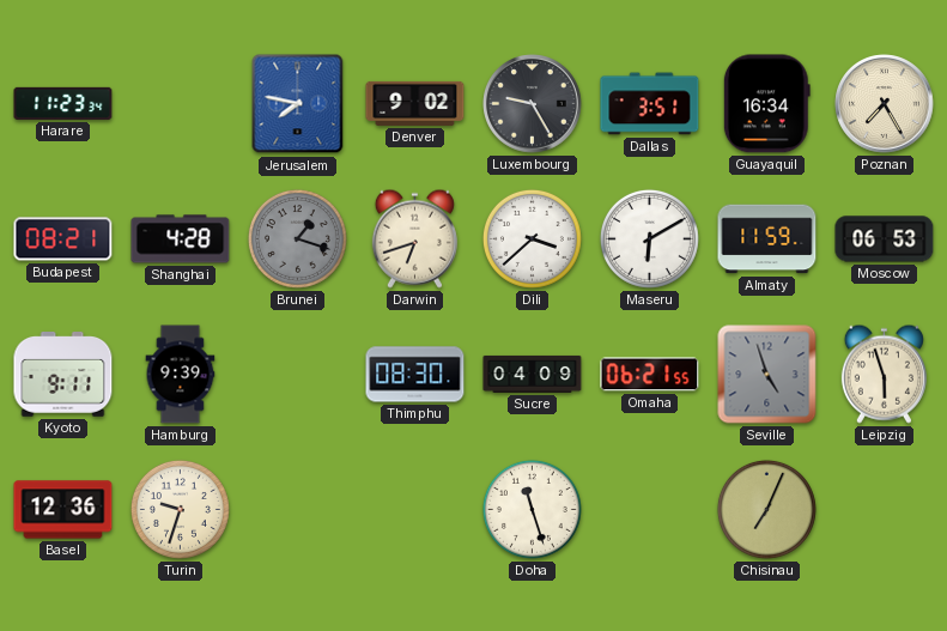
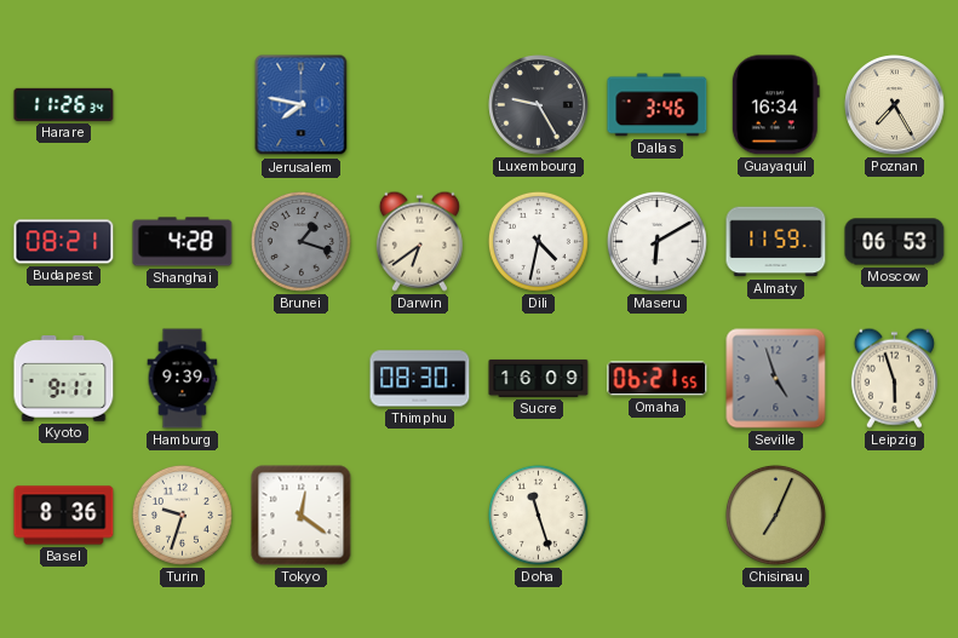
Harare: 11:23 -> 11:26
Denver: 9:02 -> none
Dallas: 3:51 -> 3:46
Darwin: 6:42 -> 6:39
Dili: 3:38 -> 4:32
Sucre: 04:09 -> 16:09
Basel: 12:36 -> 8:36
Tokyo: none -> 12:21
